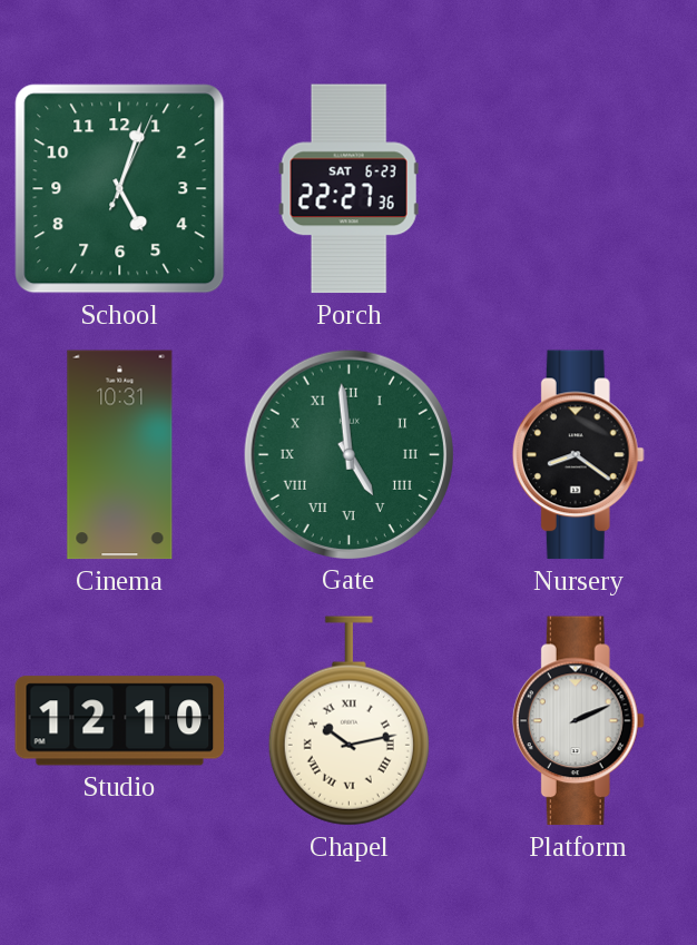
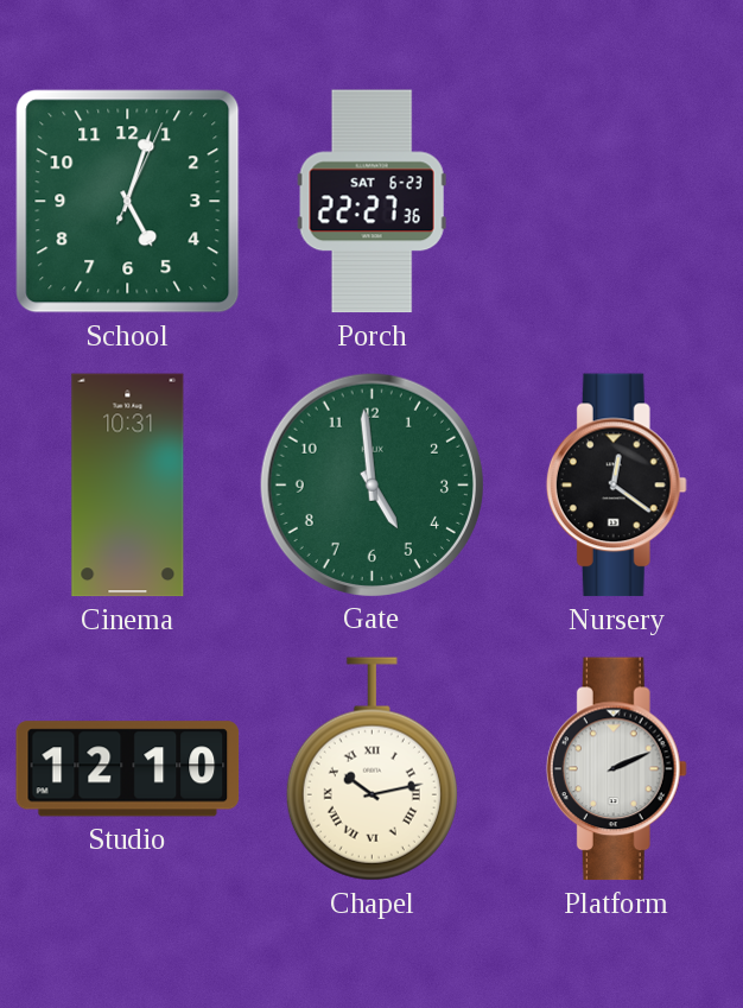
Gate numerals: Roman -> Arabic
Nursery: 8:21 -> 12:21
